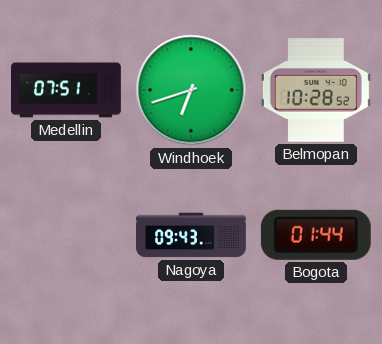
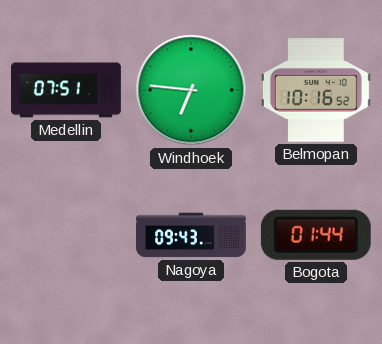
Windhoek: 6:42 -> 6:46
Belmopan: 10:28 -> 10:16
